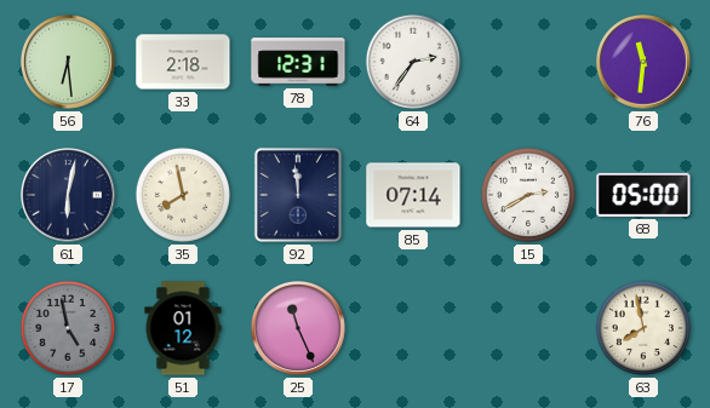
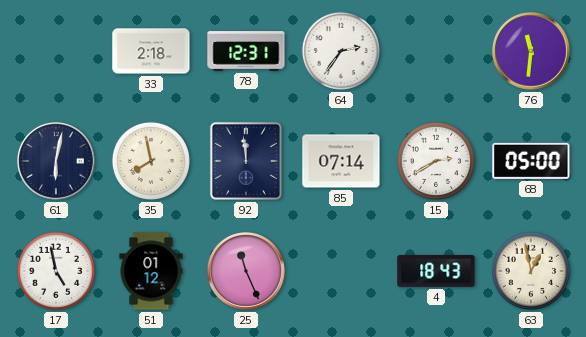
56: 6:29 -> none
17 dial: grey -> white
4: none -> 18:43
63: 7:58 -> 12:58
